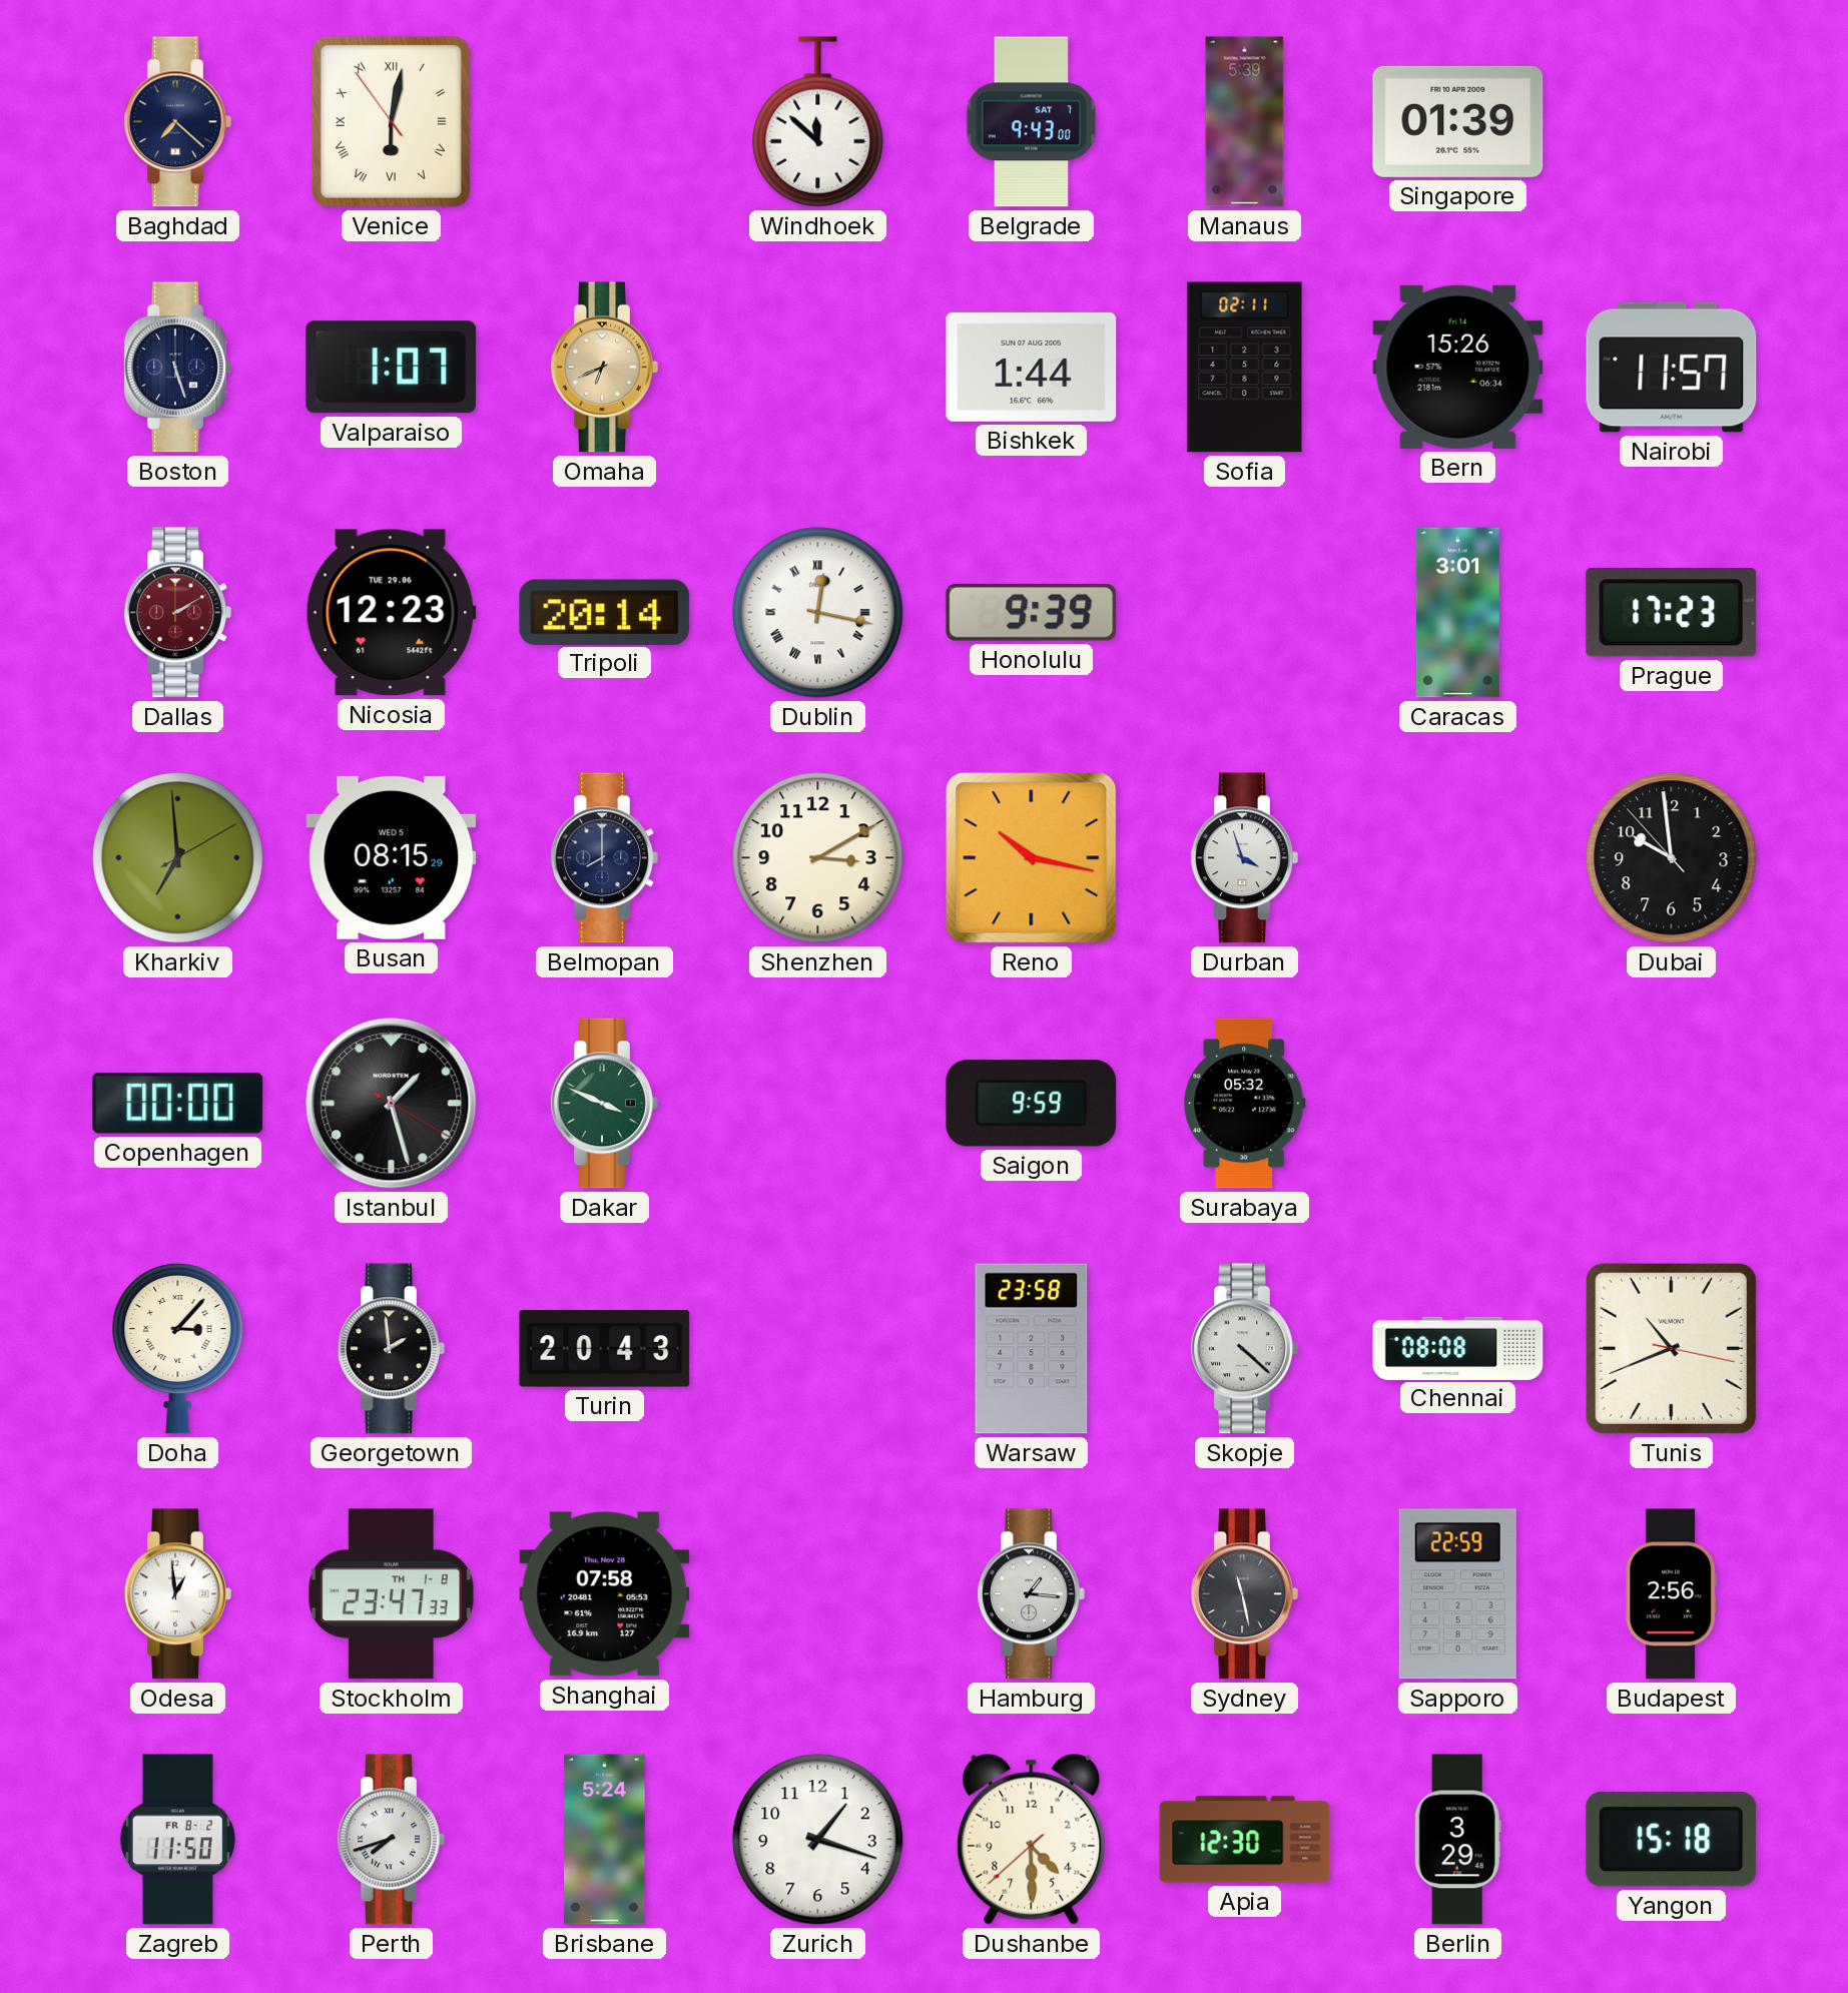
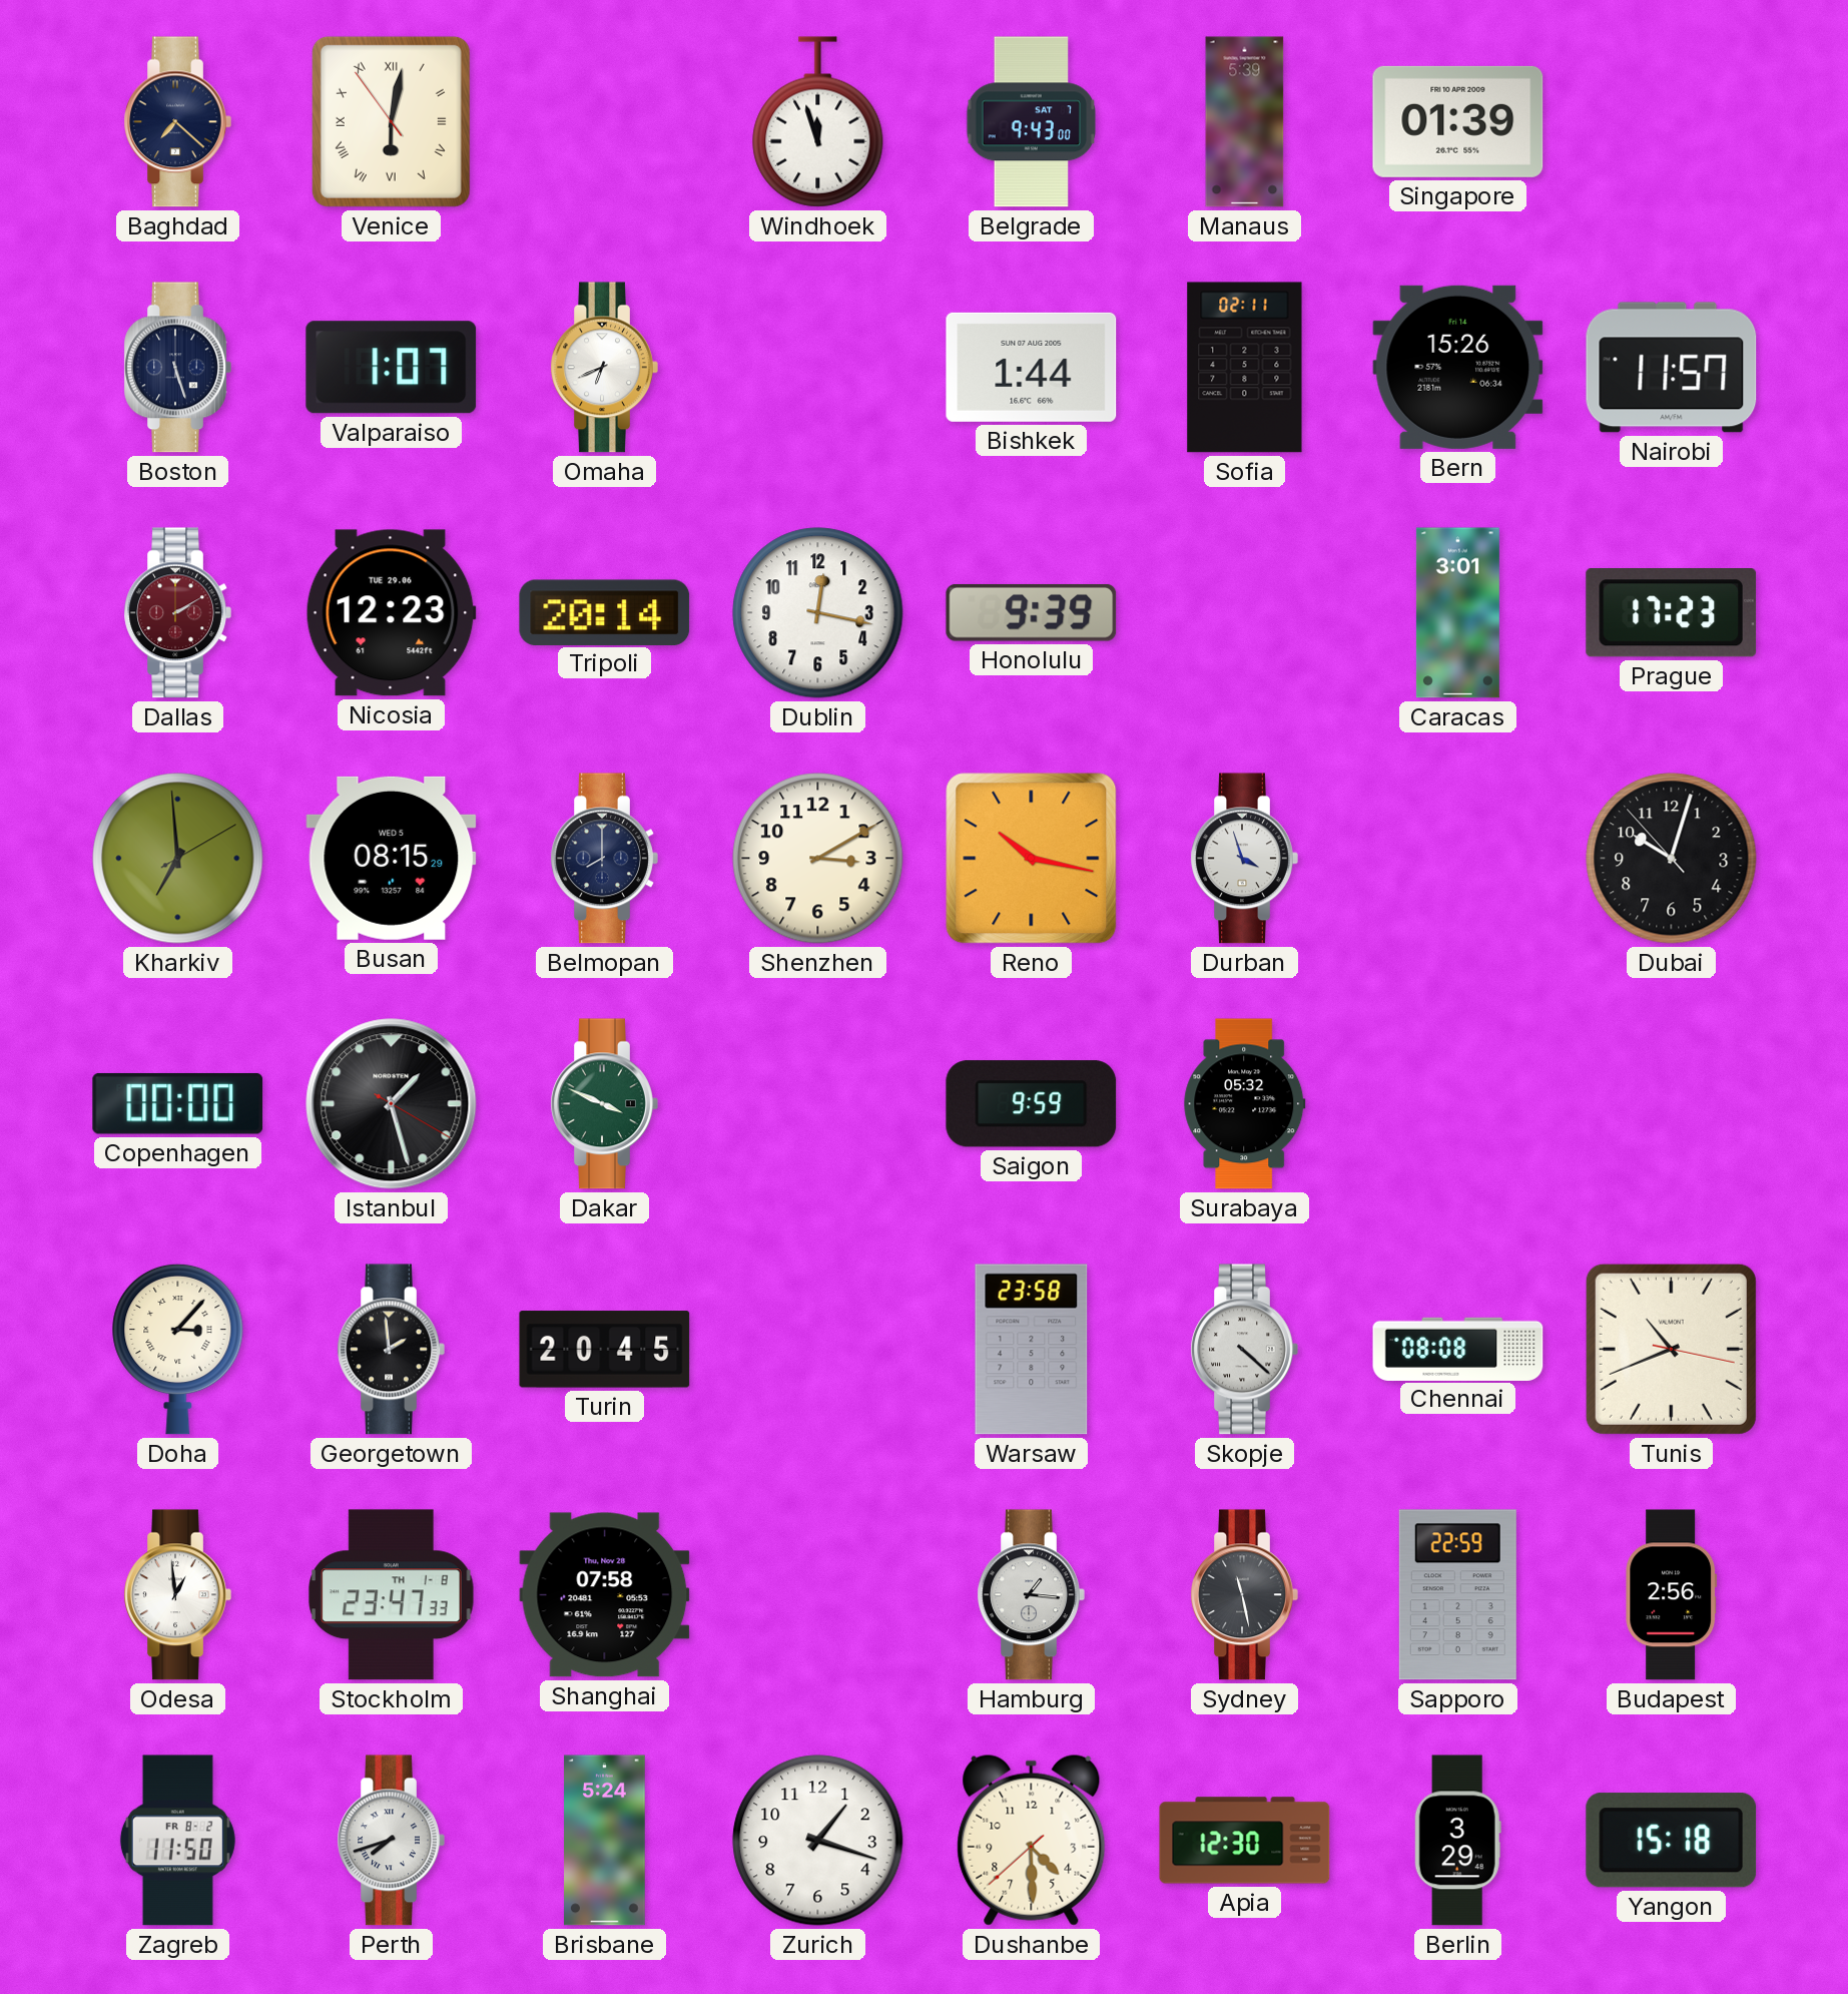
Windhoek: 11:52 -> 11:57
Omaha dial: champagne -> white
Dublin numerals: Roman -> Arabic
Dubai: 9:58 -> 10:02
Turin: 20:43 -> 20:45
